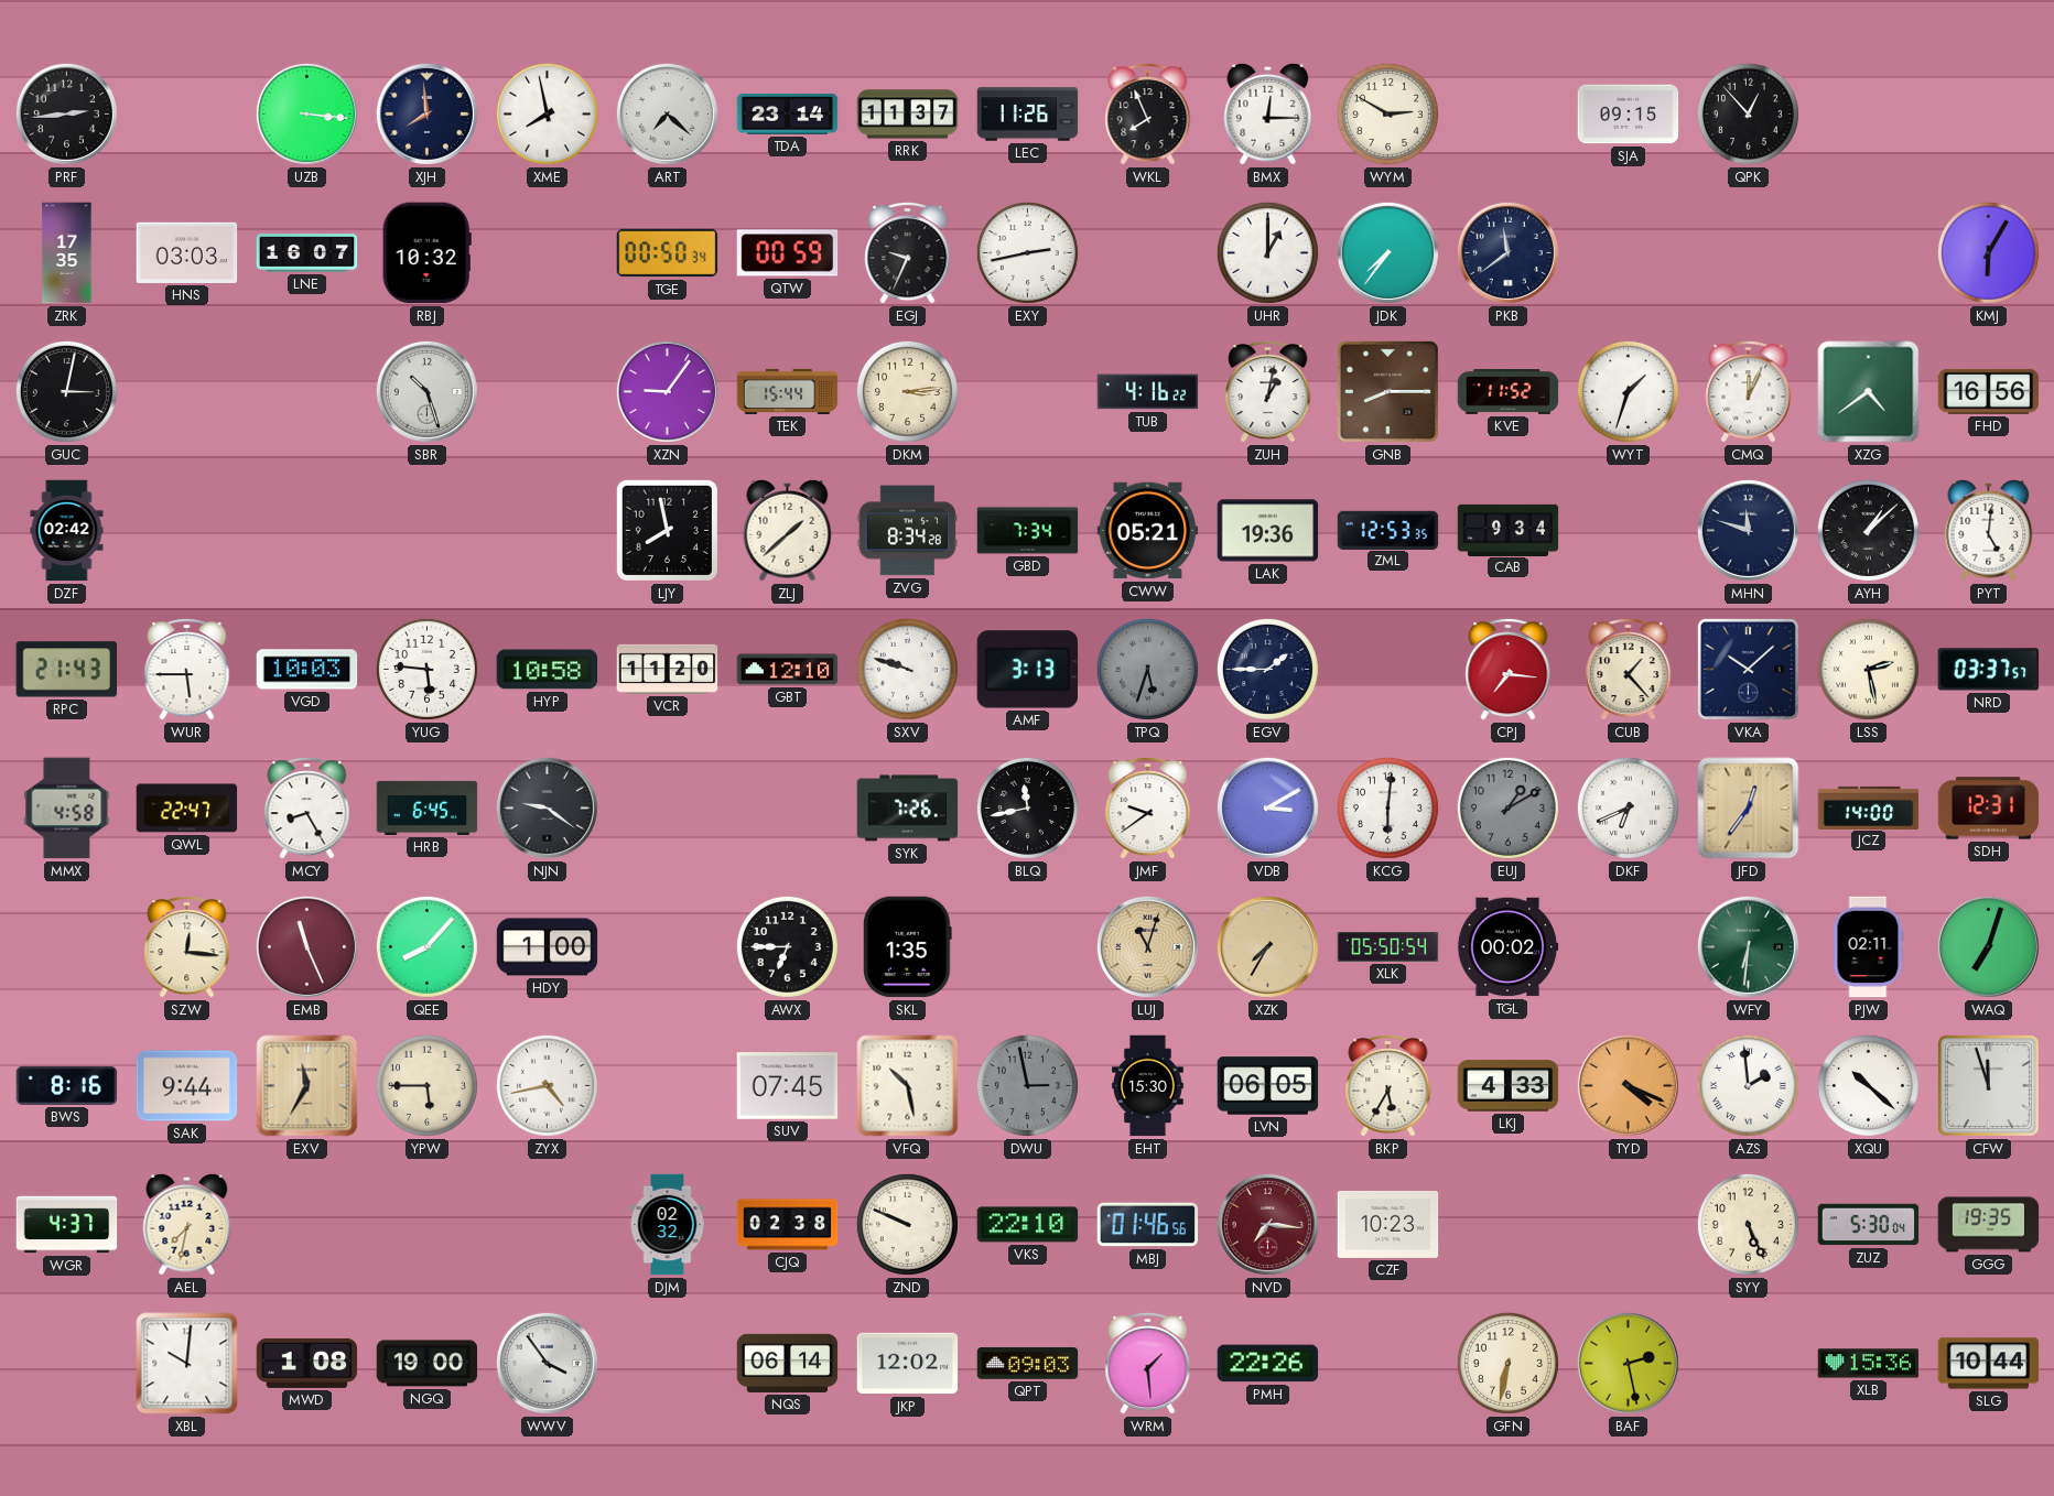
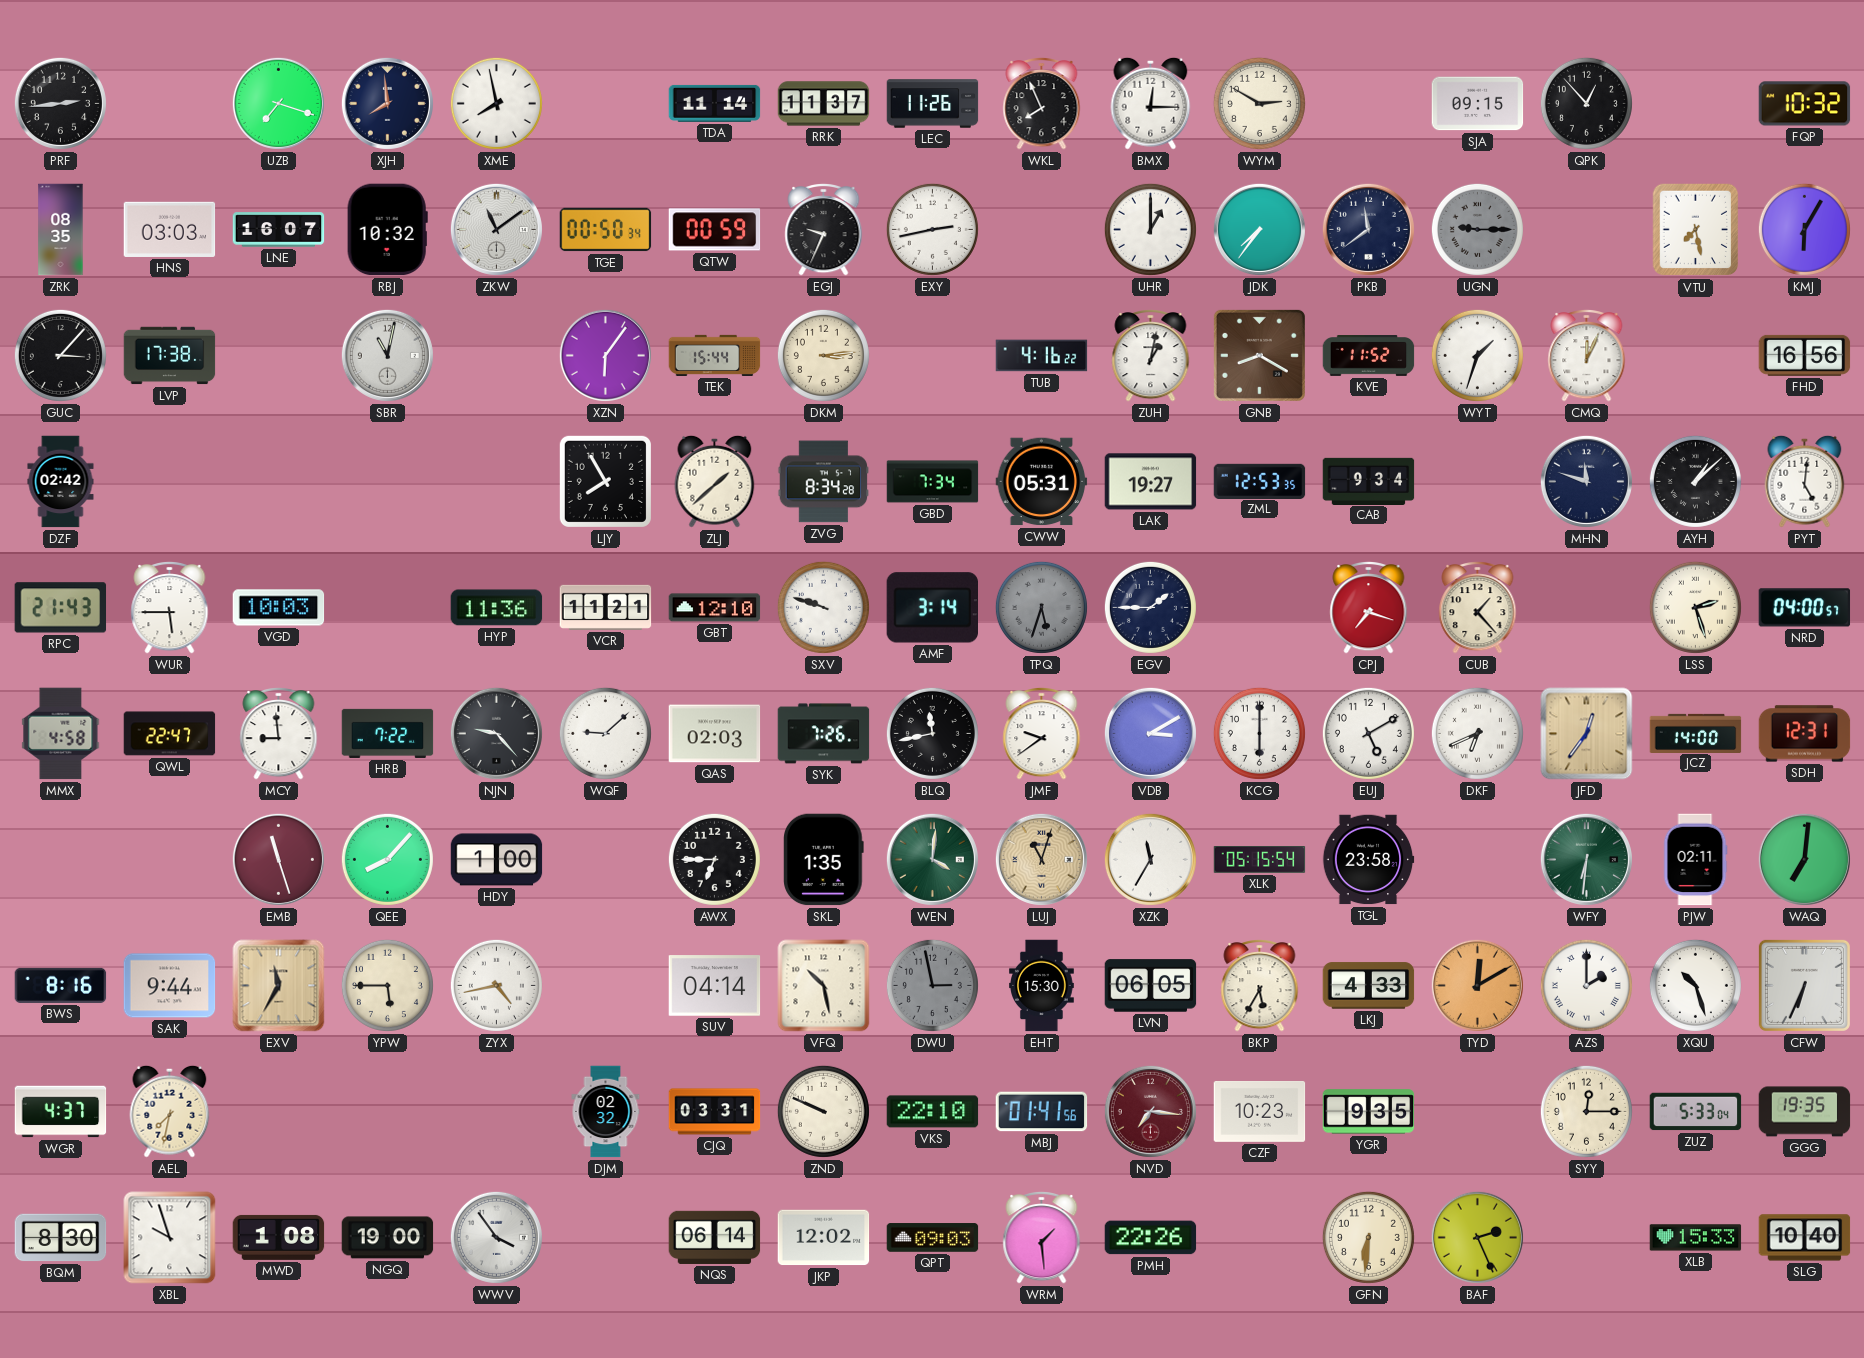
UZB: 3:16 -> 7:18
ART: 7:22 -> none
TDA: 23:14 -> 11:14
FQP: none -> 10:32
ZRK: 17:35 -> 08:35
ZKW: none -> 11:09
UGN: none -> 9:15
VTU: none -> 7:28
GUC: 3:02 -> 3:07
LVP: none -> 17:38
SBR: 10:27 -> 11:02
XZN: 9:06 -> 6:06
GNB: 8:15 -> 8:20
XZG: 4:39 -> none
LJY: 7:58 -> 7:55
CWW: 05:21 -> 05:31
LAK: 19:36 -> 19:27
YUG: 5:46 -> none
HYP: 10:58 -> 11:36
VCR: 11:20 -> 11:21
AMF: 3:13 -> 3:14
CPJ: 7:16 -> 7:18
VKA: 10:08 -> none
LSS: 2:28 -> 2:27
NRD: 03:37 -> 04:00
MCY: 8:25 -> 8:59
HRB: 6:45 -> 7:22
NJN: 9:21 -> 9:23
WQF: none -> 9:08
QAS: none -> 02:03
KCG: 6:01 -> 6:00
EUJ: 1:10 -> 5:10
EUJ dial: grey -> white
SZW: 12:16 -> none
EMB: 11:26 -> 11:27
WEN: none -> 4:01
XZK: 7:35 -> 11:35
XZK dial: champagne -> white
XLK: 05:50 -> 05:15
TGL: 00:02 -> 23:58
WAQ: 7:03 -> 7:01
SUV: 07:45 -> 04:14
TYD: 4:19 -> 12:10
AZS: 1:59 -> 2:00
XQU: 10:22 -> 10:27
CFW: 11:57 -> 6:34
CJQ: 02:38 -> 03:31
MBJ: 01:46 -> 01:41
YGR: none -> 9:35
SYY: 5:26 -> 12:15
ZUZ: 5:30 -> 5:33
BQM: none -> 8:30
XBL: 10:01 -> 9:57
GFN: 6:32 -> 6:31
BAF: 2:28 -> 2:26
XLB: 15:36 -> 15:33
SLG: 10:44 -> 10:40
